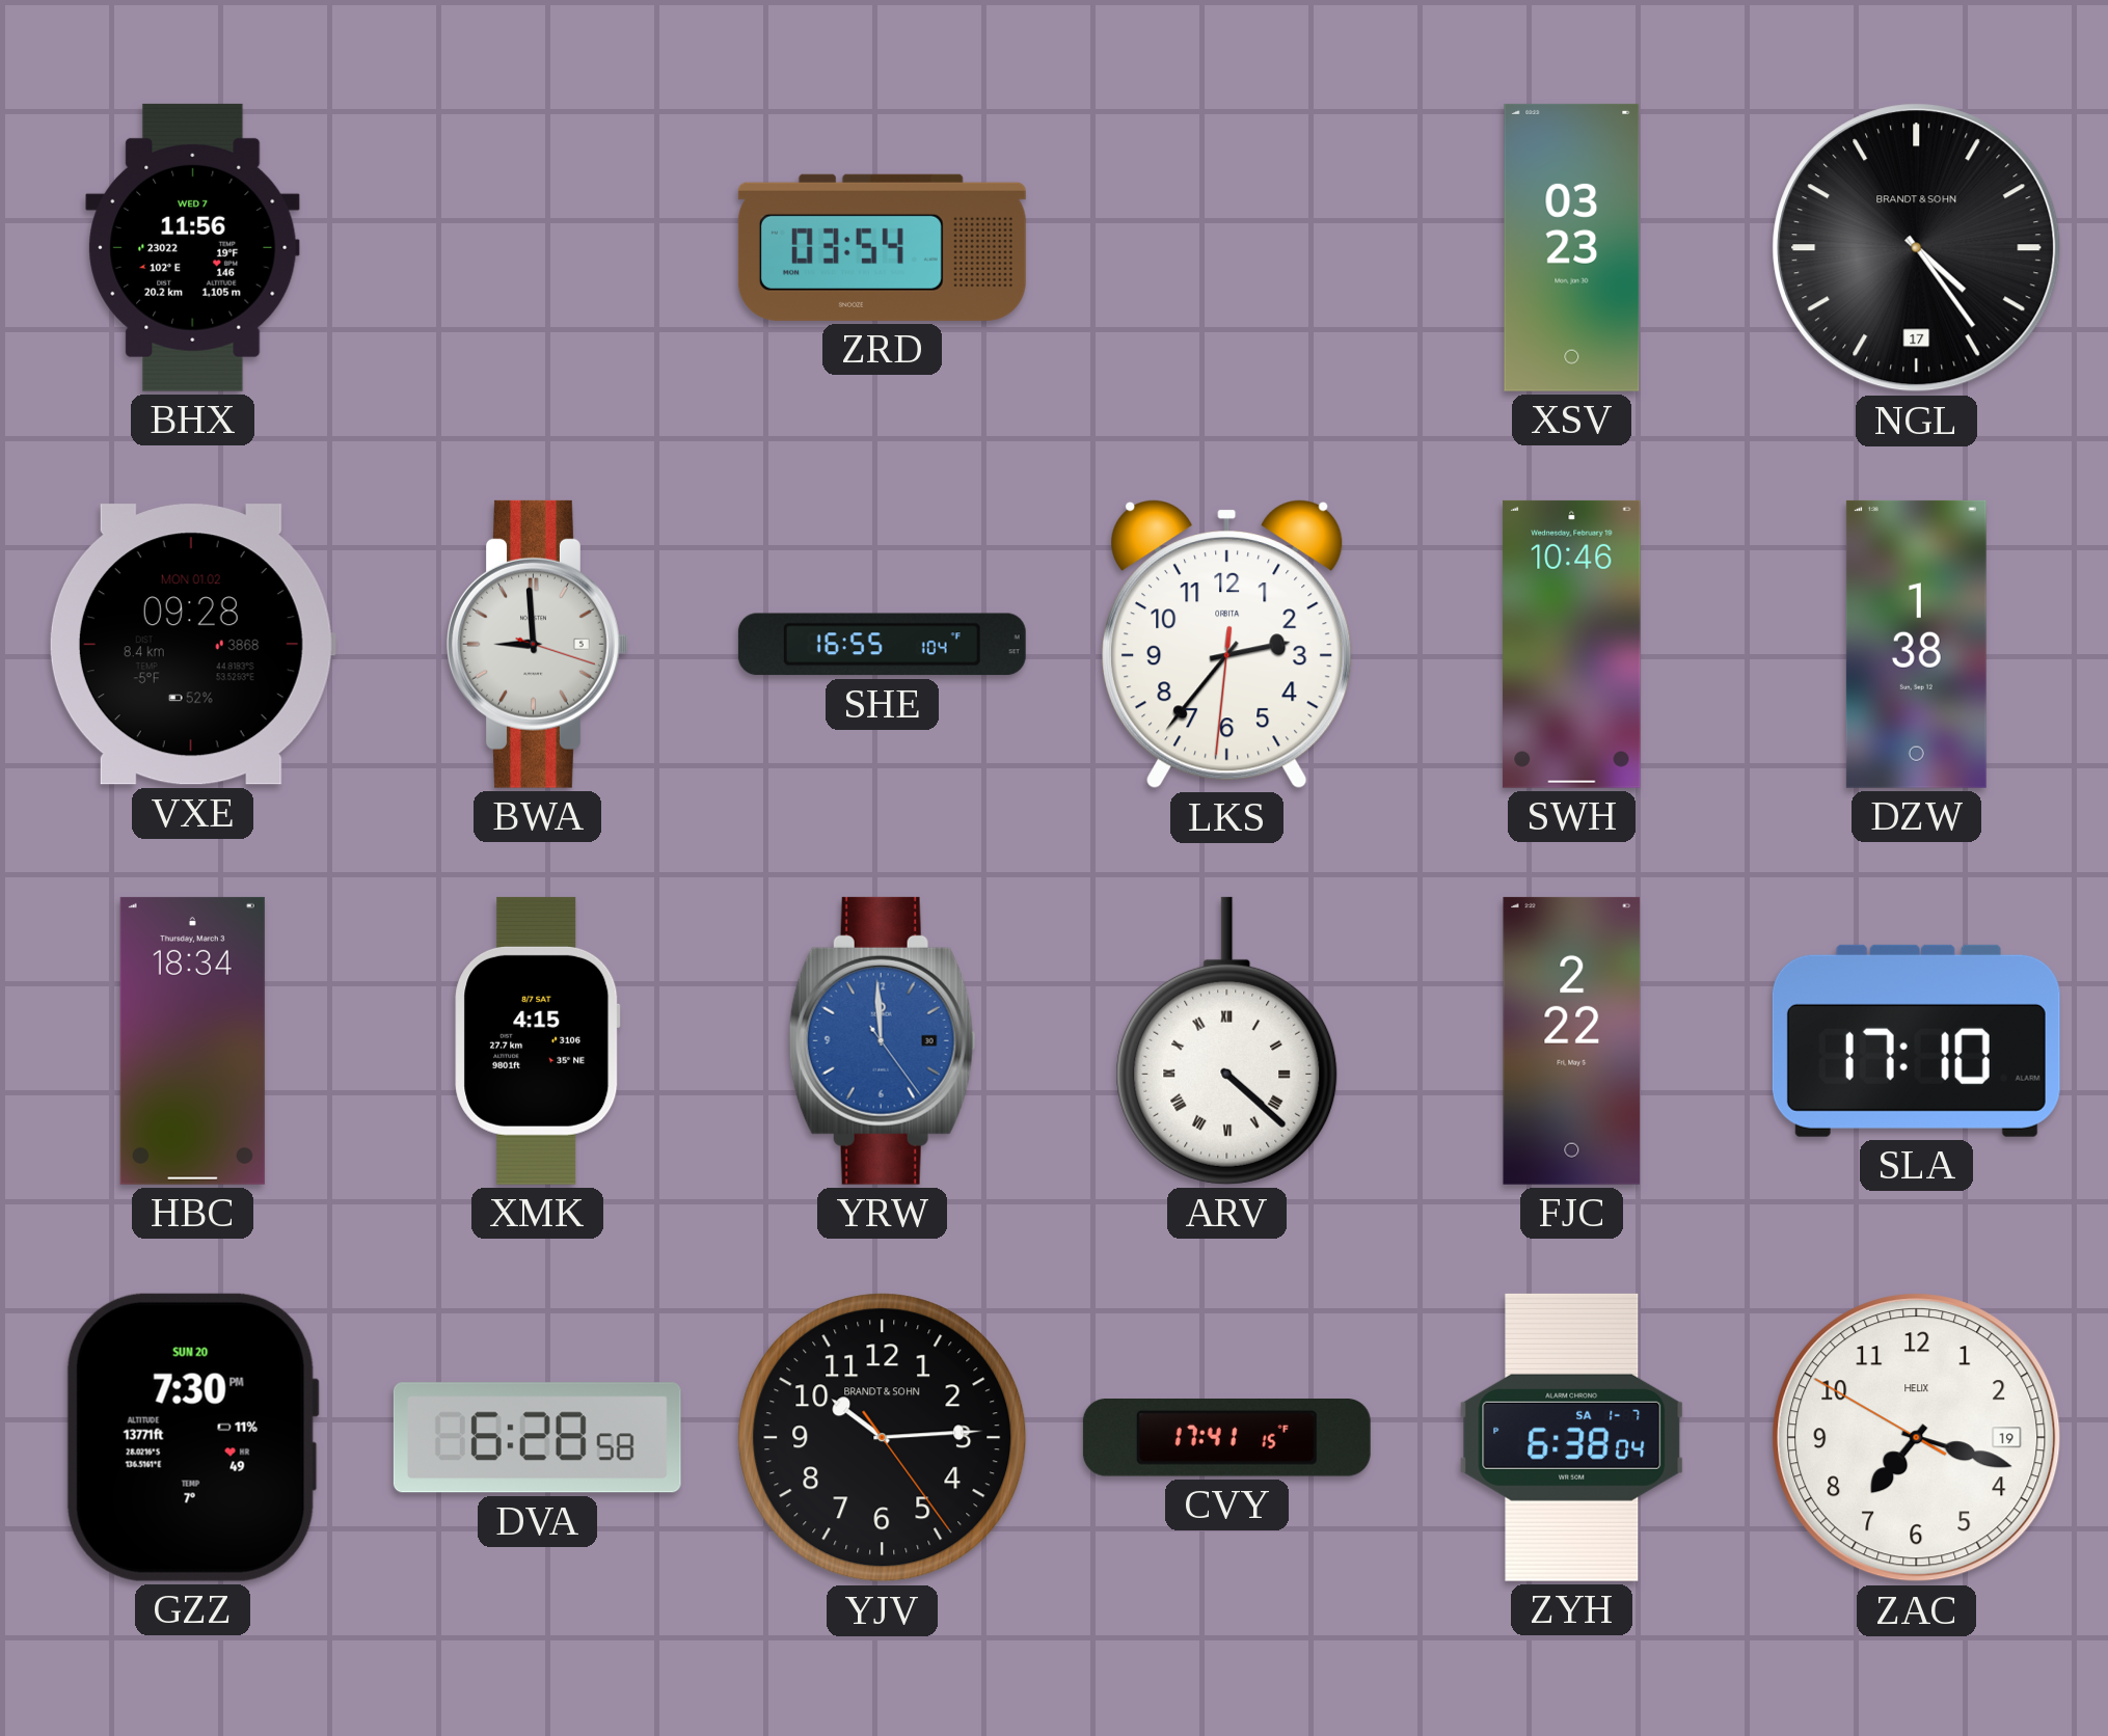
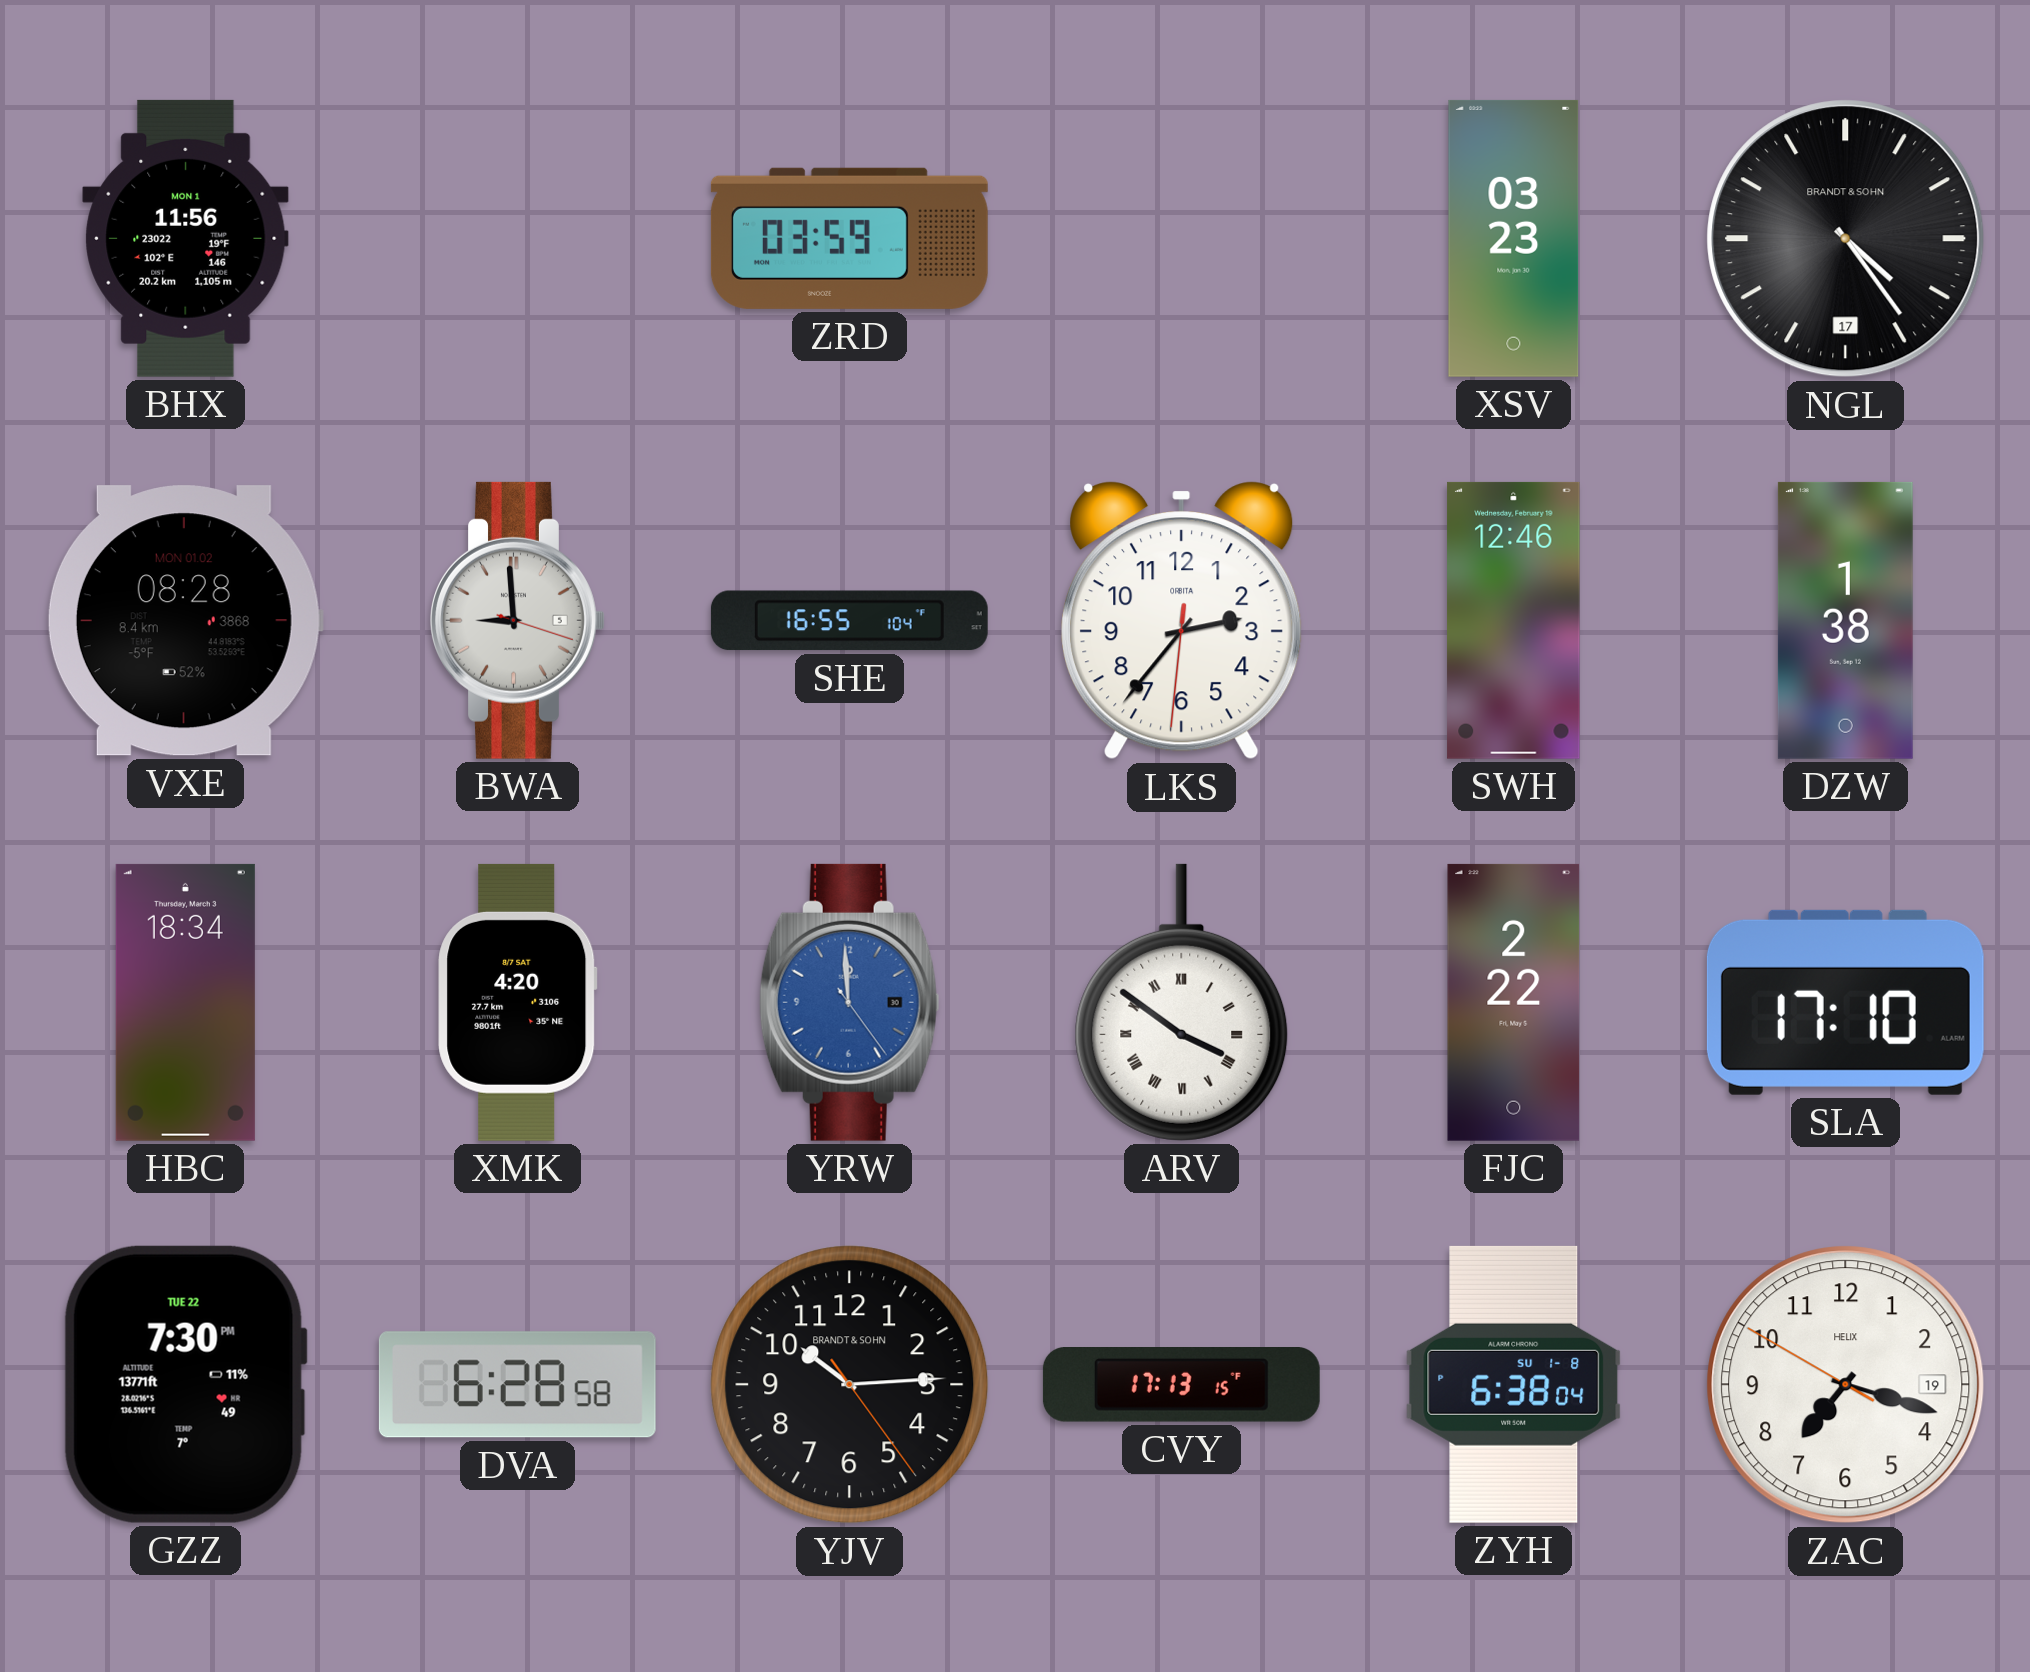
BHX date: WED 7 -> MON 1
ZRD: 03:54 -> 03:59
VXE: 09:28 -> 08:28
SWH: 10:46 -> 12:46
XMK: 4:15 -> 4:20
ARV: 4:22 -> 3:51
GZZ date: SUN 20 -> TUE 22
CVY: 17:41 -> 17:13
ZYH date: SA 1-7 -> SU 1-8
